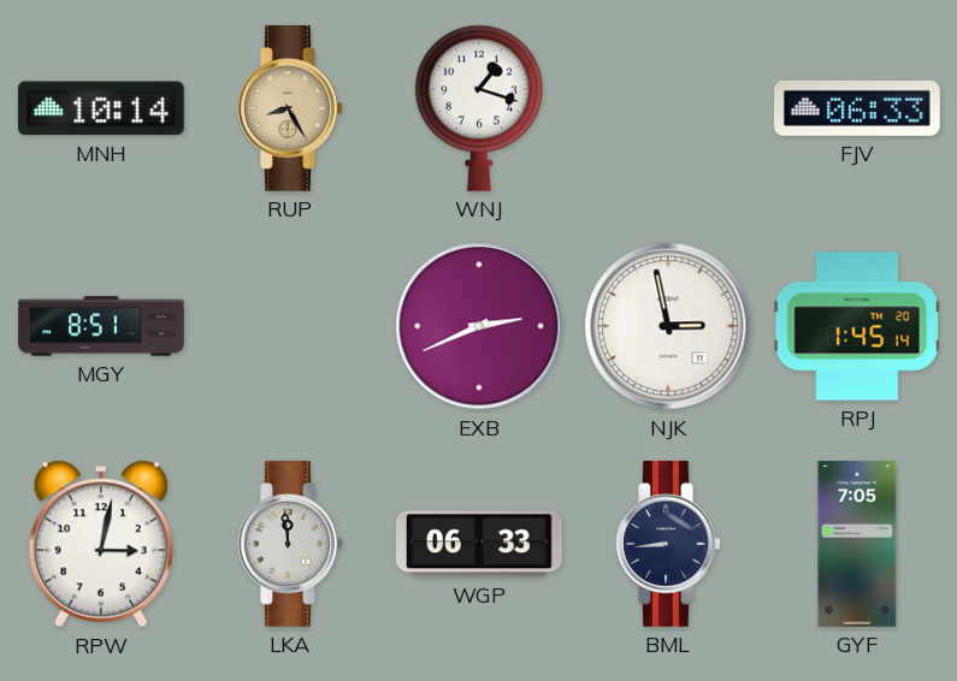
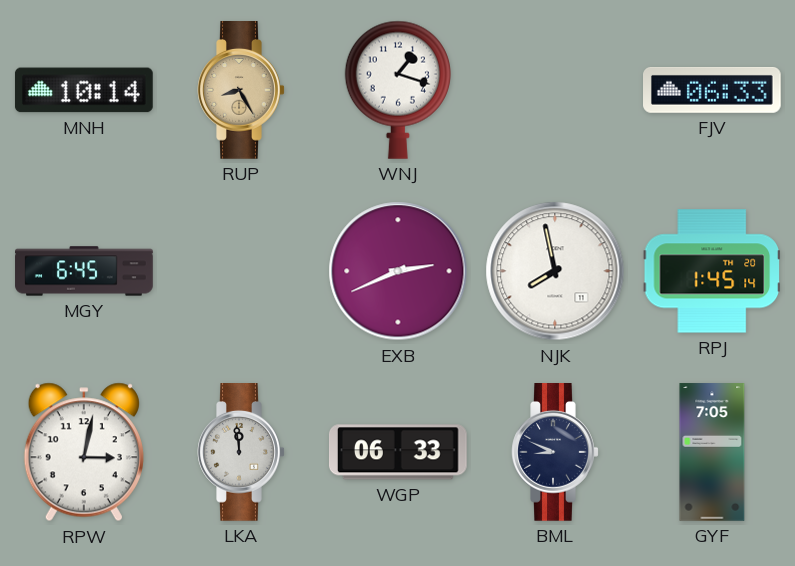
MGY: 8:51 -> 6:45
NJK: 2:58 -> 7:58
BML: 8:44 -> 8:49
